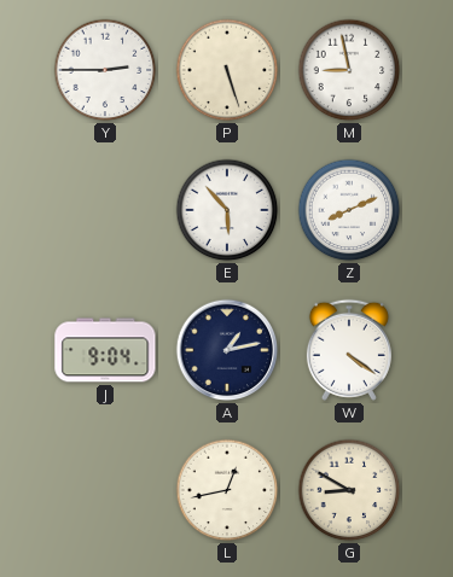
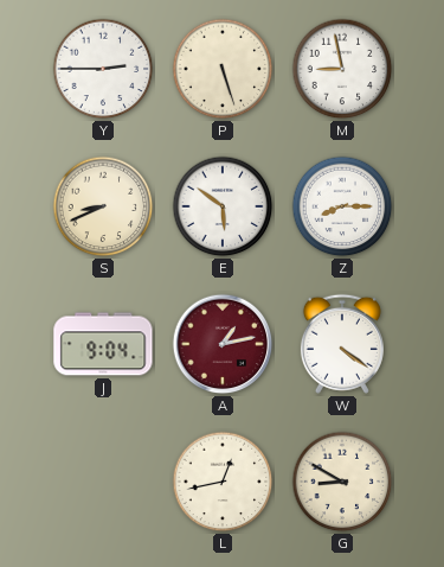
S: none -> 8:41
E: 5:53 -> 5:51
Z: 8:11 -> 8:15
A dial: navy -> burgundy
